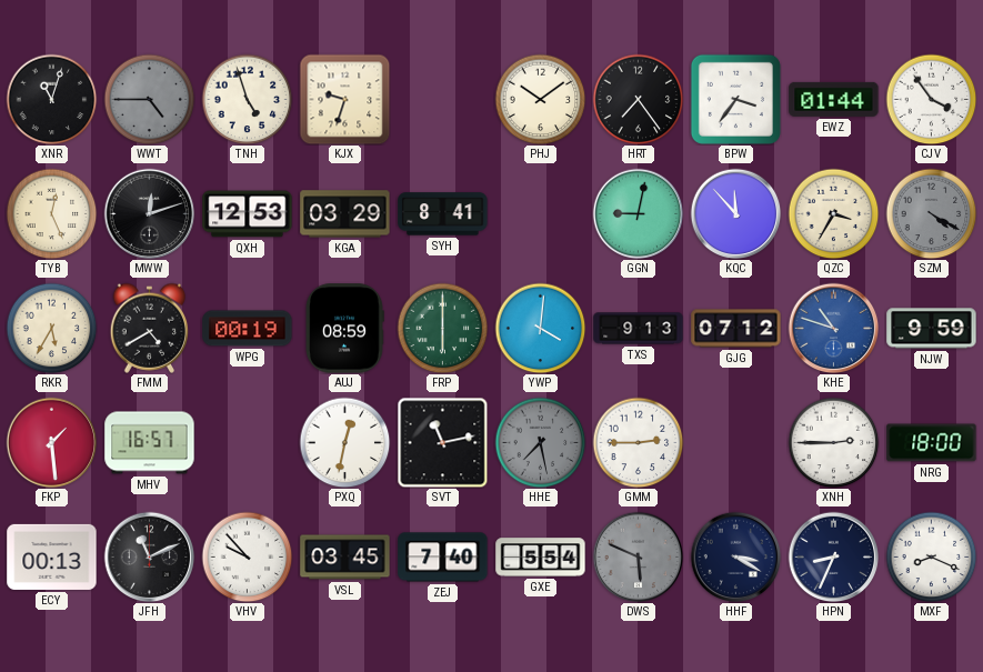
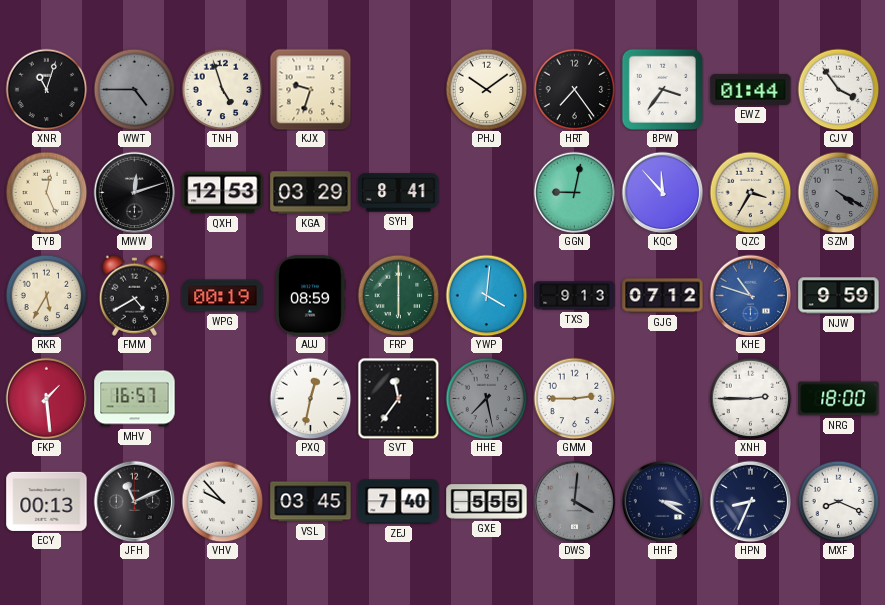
SVT: 11:13 -> 11:36
GXE: 5:54 -> 5:55
DWS: 5:49 -> 4:01
